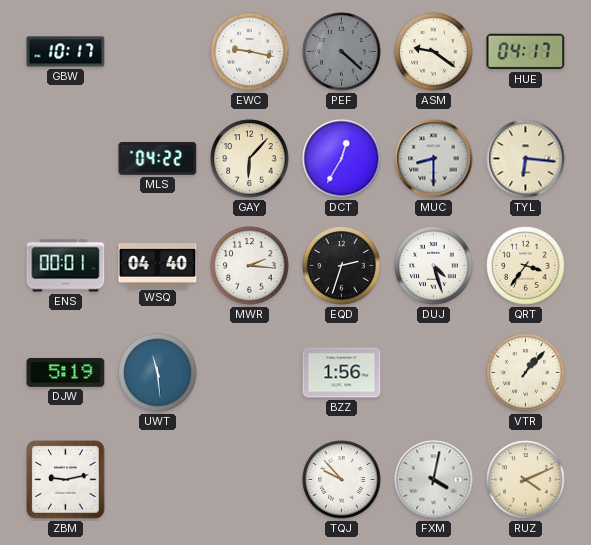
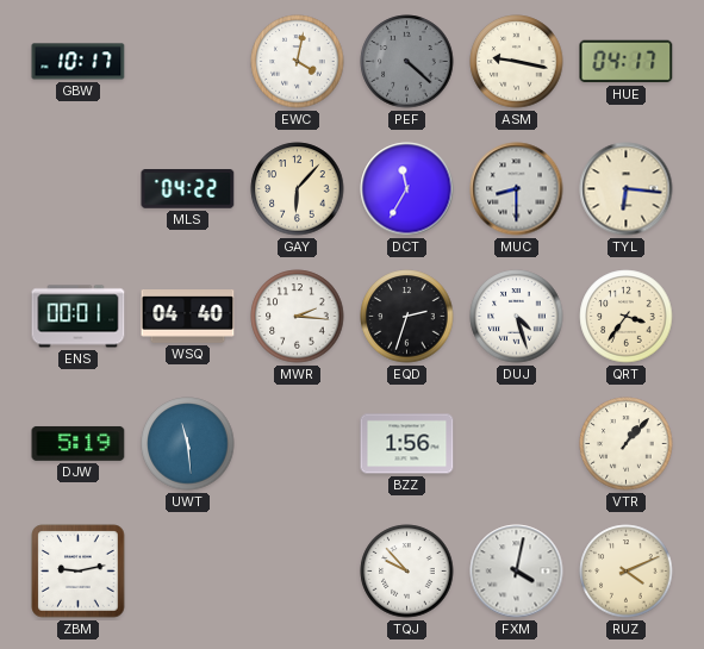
EWC: 9:17 -> 4:02
ASM: 9:21 -> 9:17
DCT: 12:35 -> 11:35
